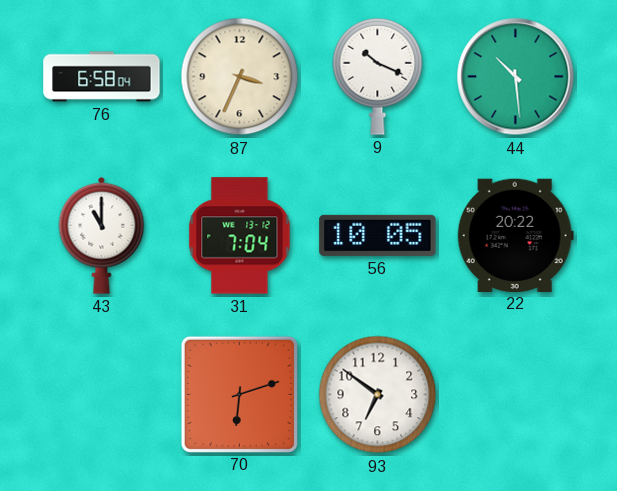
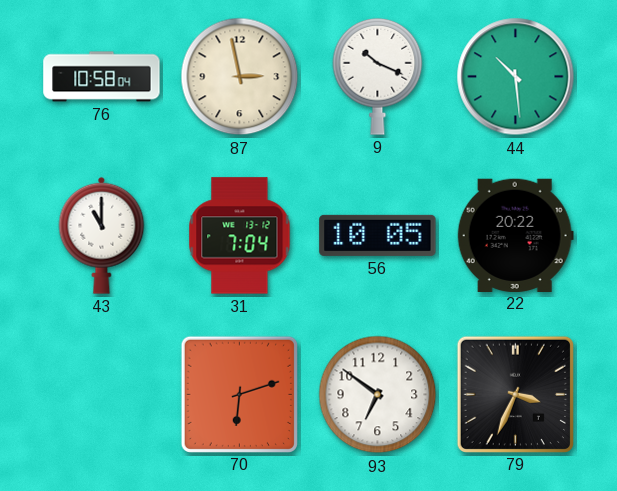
76: 6:58 -> 10:58
87: 3:34 -> 2:58
79: none -> 3:34
